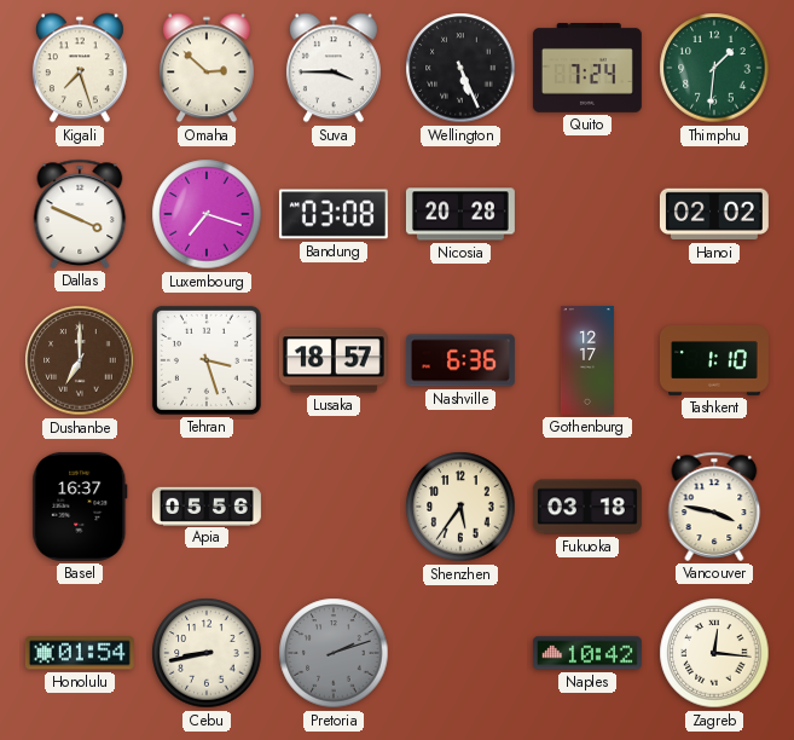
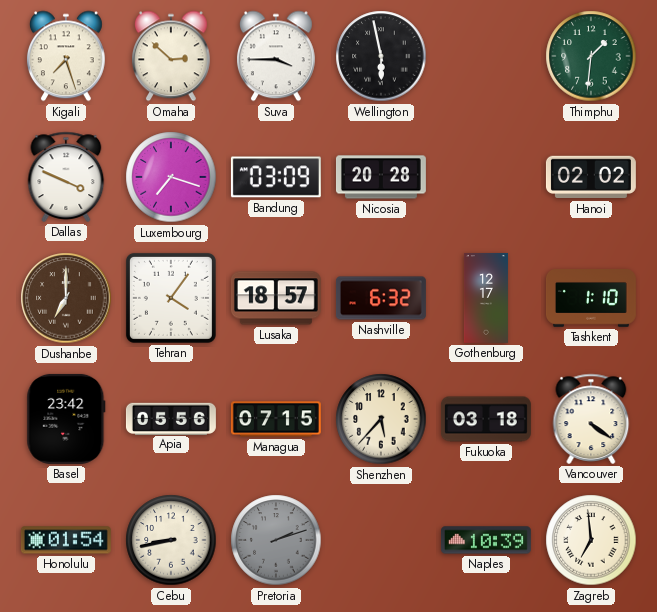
Wellington: 5:26 -> 5:58
Quito: 7:24 -> none
Bandung: 03:08 -> 03:09
Tehran: 3:27 -> 4:06
Nashville: 6:36 -> 6:32
Basel: 16:37 -> 23:42
Managua: none -> 07:15
Shenzhen: 5:36 -> 5:37
Vancouver: 3:47 -> 4:21
Naples: 10:42 -> 10:39
Zagreb: 12:16 -> 6:59
